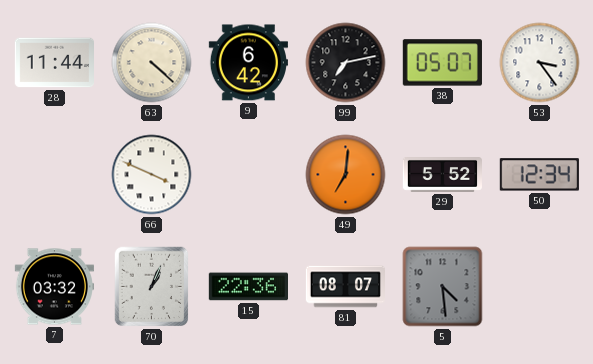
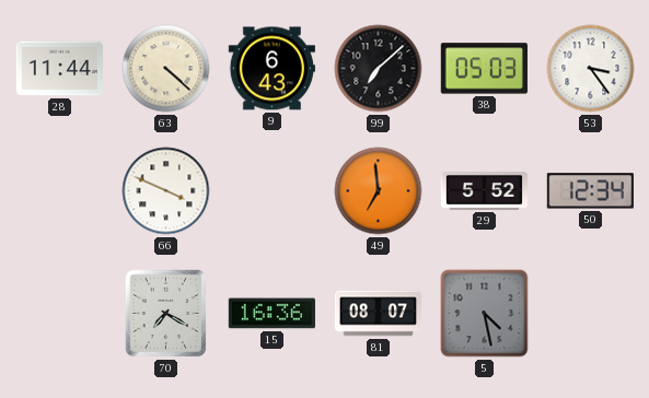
9: 6:42 -> 6:43
99: 7:13 -> 7:08
38: 05:07 -> 05:03
49: 7:01 -> 6:59
7: 03:32 -> none
70: 1:04 -> 7:20
15: 22:36 -> 16:36
5: 4:29 -> 4:28
